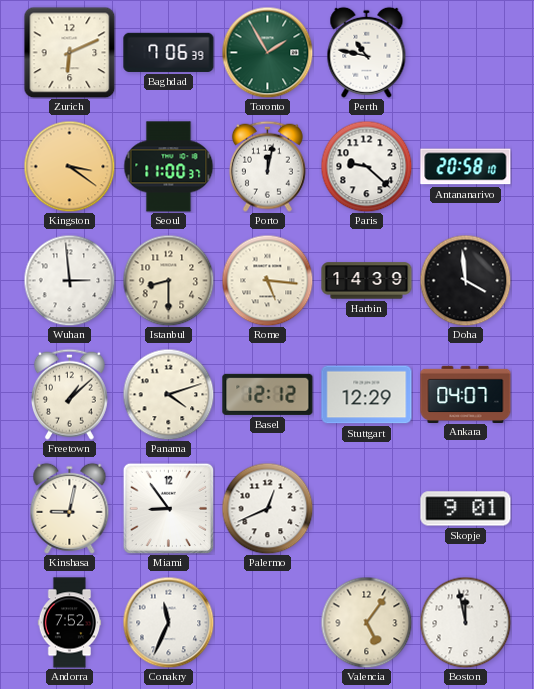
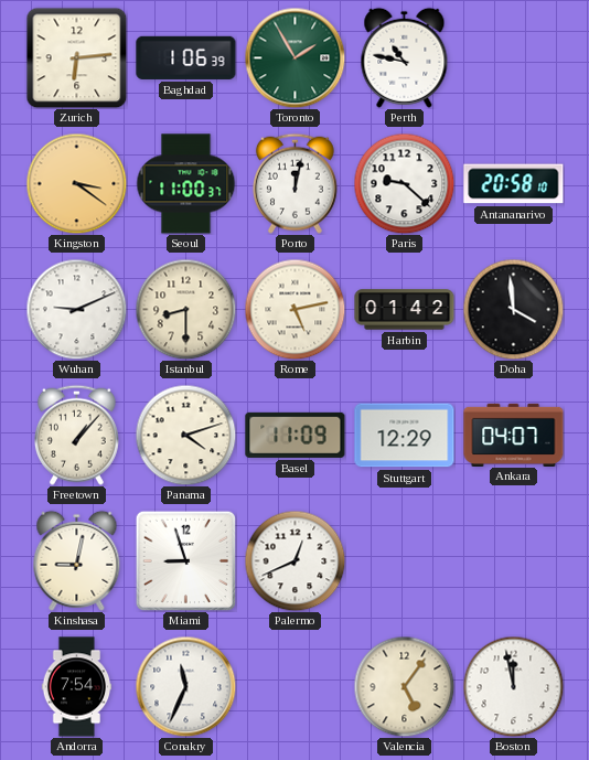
Zurich: 6:11 -> 6:14
Baghdad: 7:06 -> 1:06
Wuhan: 2:59 -> 9:11
Rome: 5:16 -> 5:13
Harbin: 14:39 -> 01:42
Freetown: 1:08 -> 1:07
Basel: 12:12 -> 11:09
Miami: 8:54 -> 8:57
Skopje: 9:01 -> none
Andorra: 7:52 -> 7:54
